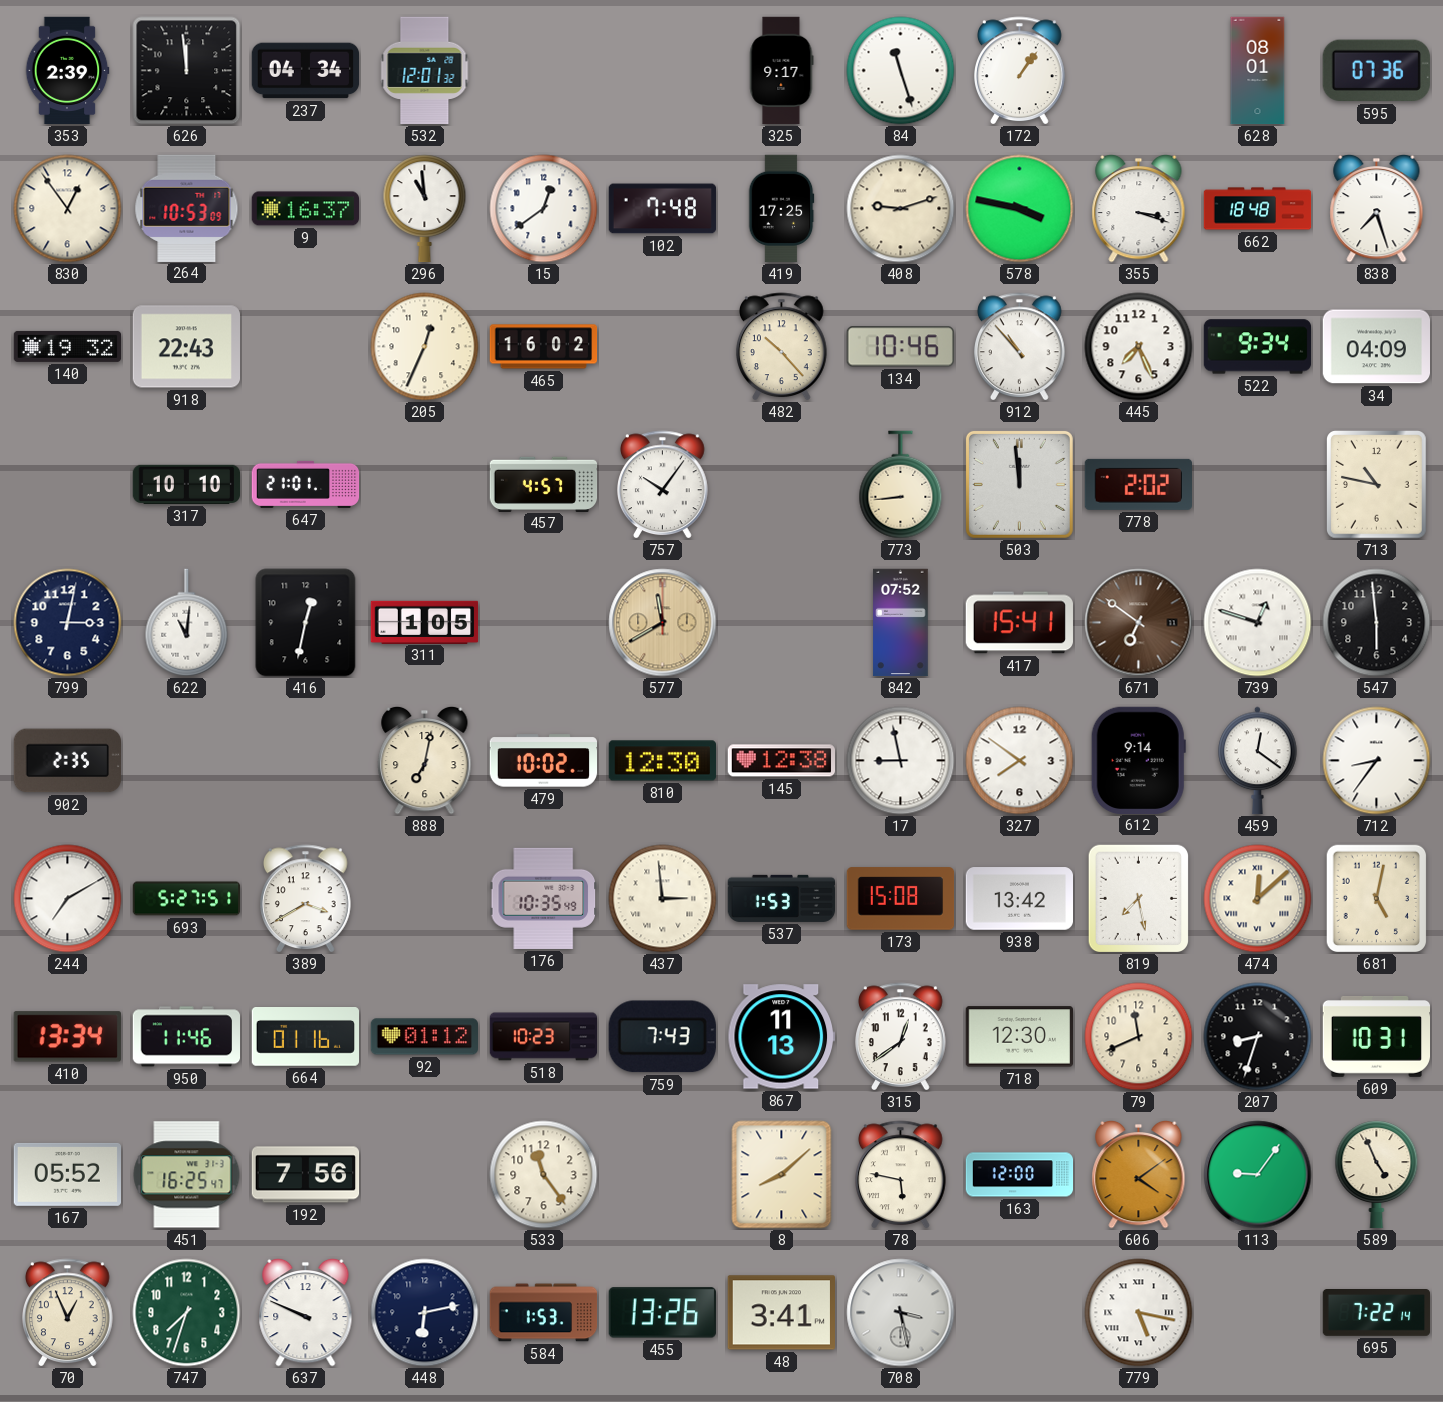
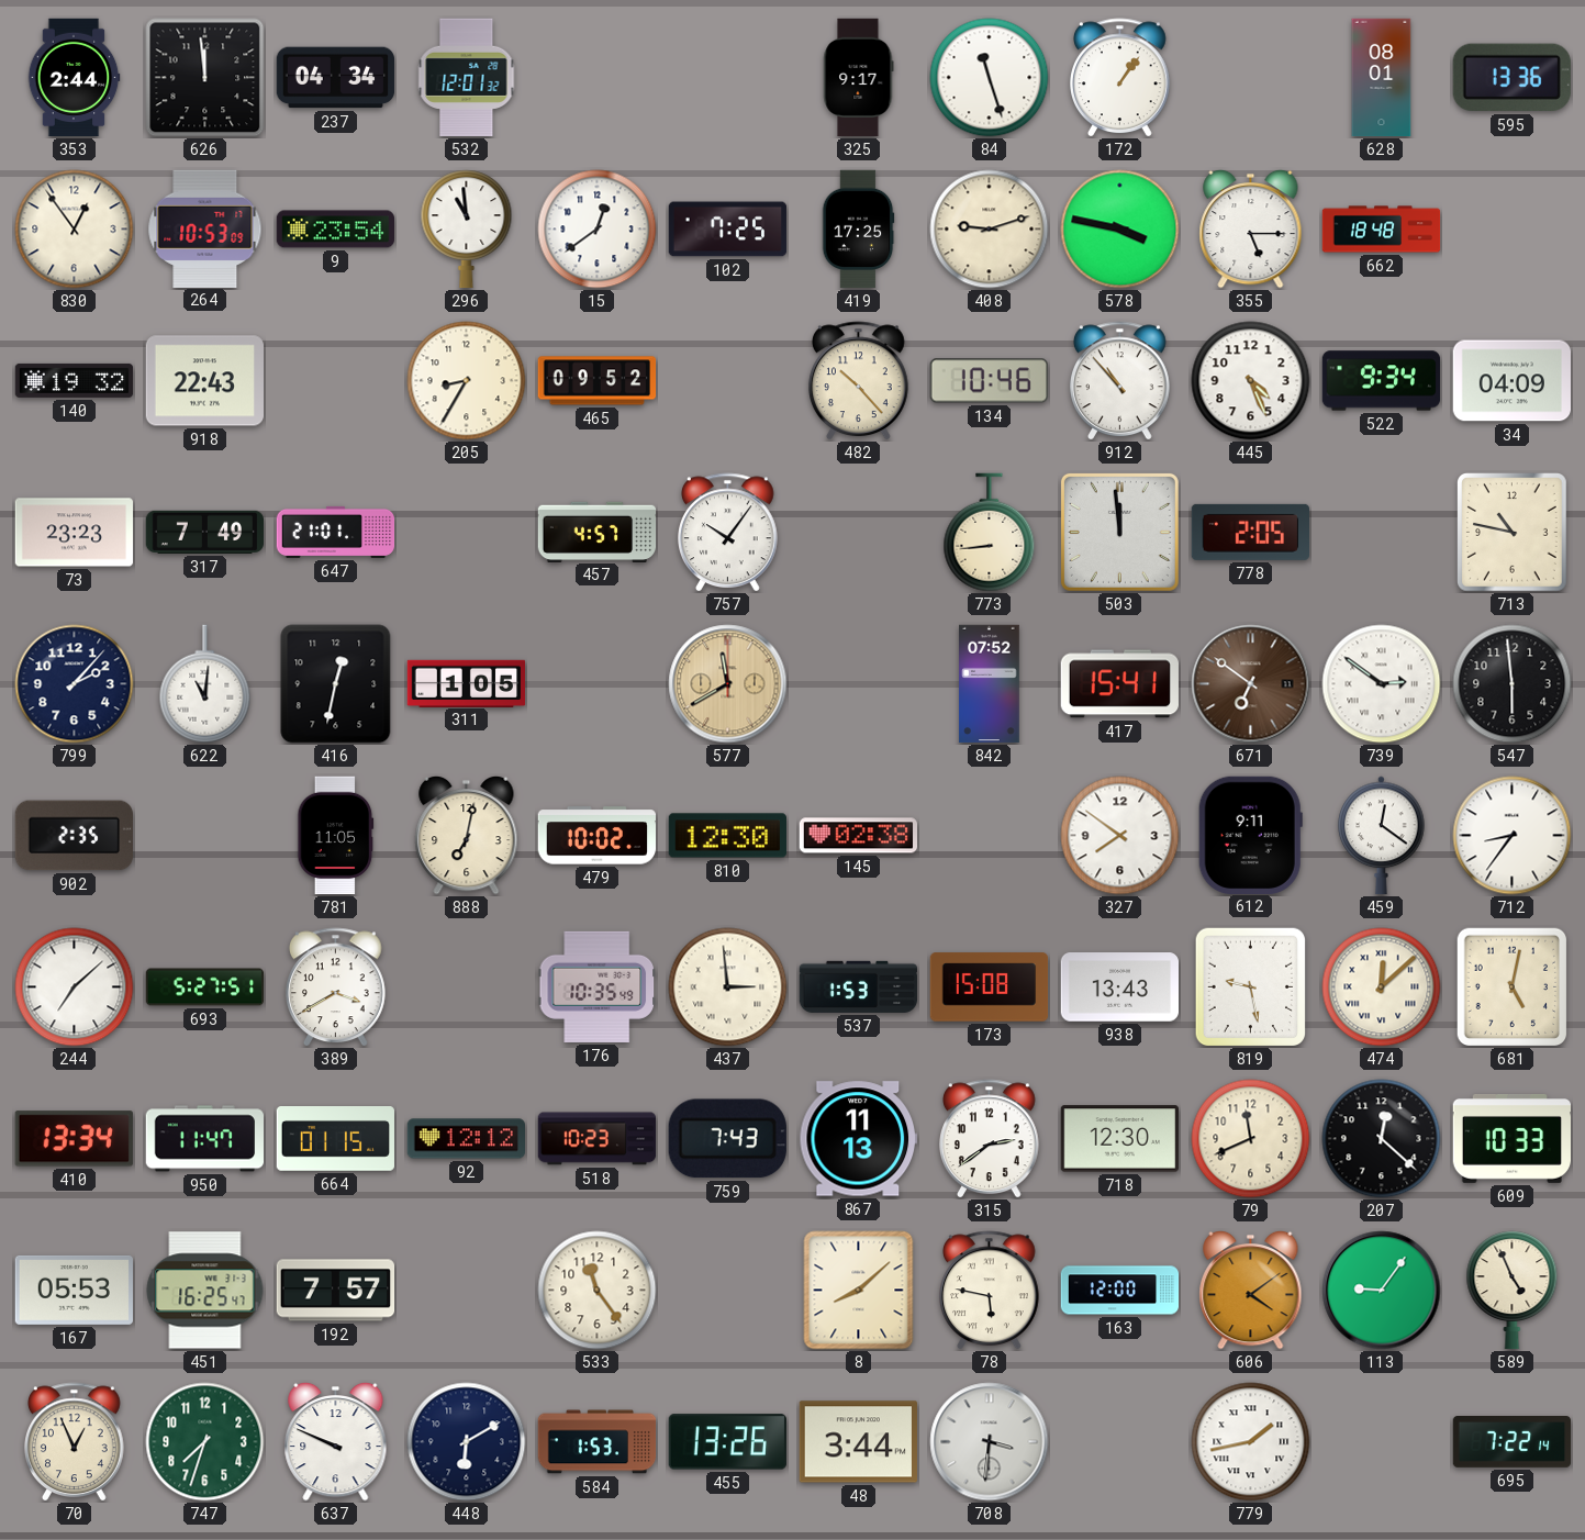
353: 2:39 -> 2:44
595: 07:36 -> 13:36
9: 16:37 -> 23:54
102: 7:48 -> 7:25
355: 3:18 -> 5:15
838: 7:27 -> none
205: 12:34 -> 8:35
465: 16:02 -> 09:52
445: 7:26 -> 4:26
73: none -> 23:23
317: 10:10 -> 7:49
778: 2:02 -> 2:05
799: 3:02 -> 2:07
739: 12:48 -> 2:51
781: none -> 11:05
145: 12:38 -> 02:38
17: 8:58 -> none
612: 9:14 -> 9:11
244: 7:10 -> 7:08
938: 13:42 -> 13:43
819: 7:28 -> 9:28
950: 11:46 -> 11:47
664: 01:16 -> 01:15
92: 01:12 -> 12:12
315: 12:39 -> 2:39
207: 8:33 -> 12:22
609: 10:31 -> 10:33
167: 05:52 -> 05:53
192: 7:56 -> 7:57
448: 6:13 -> 6:10
48: 3:41 -> 3:44
708: 3:28 -> 3:31
779: 5:17 -> 1:43
